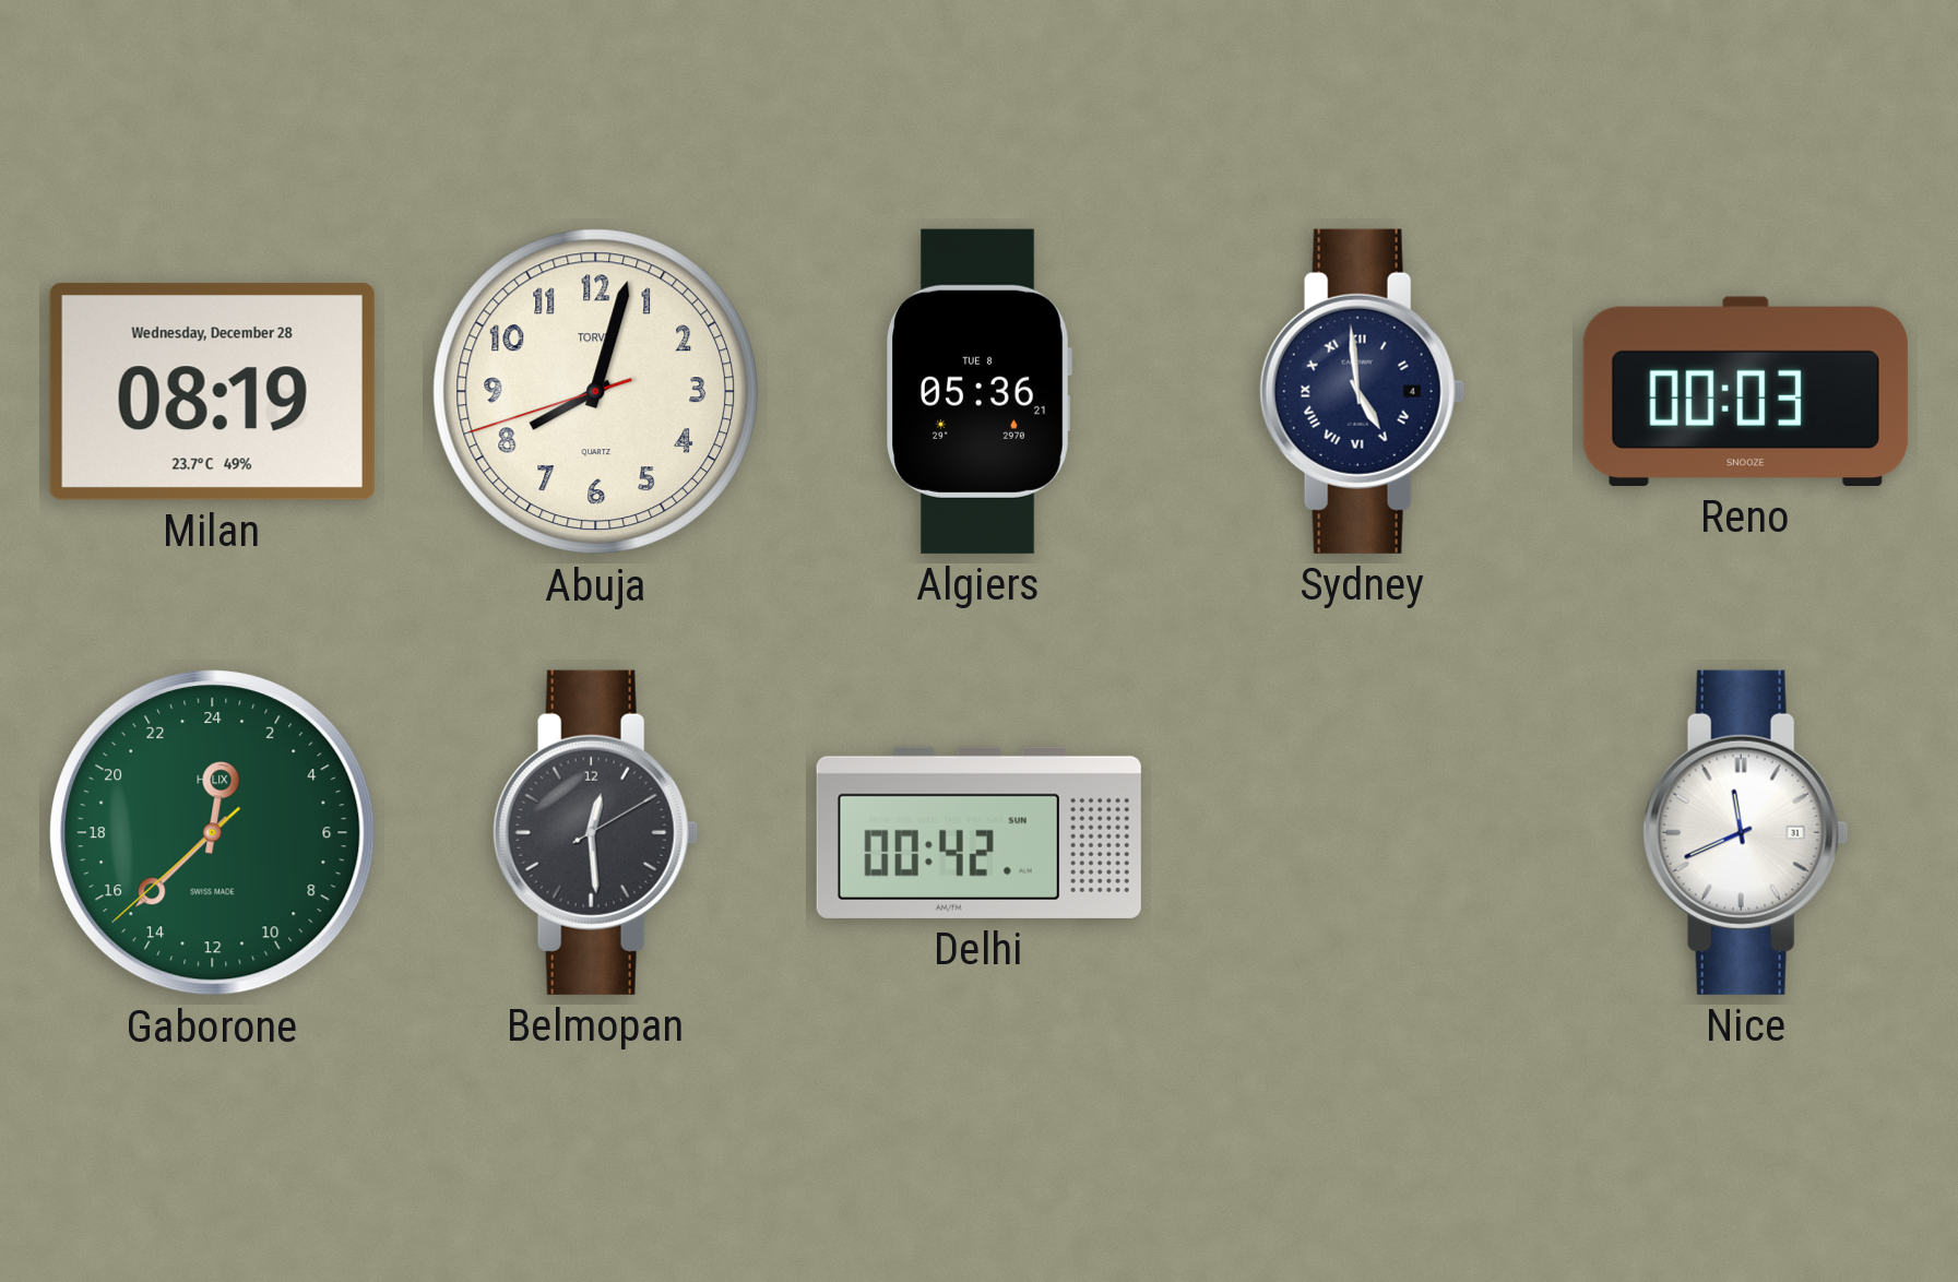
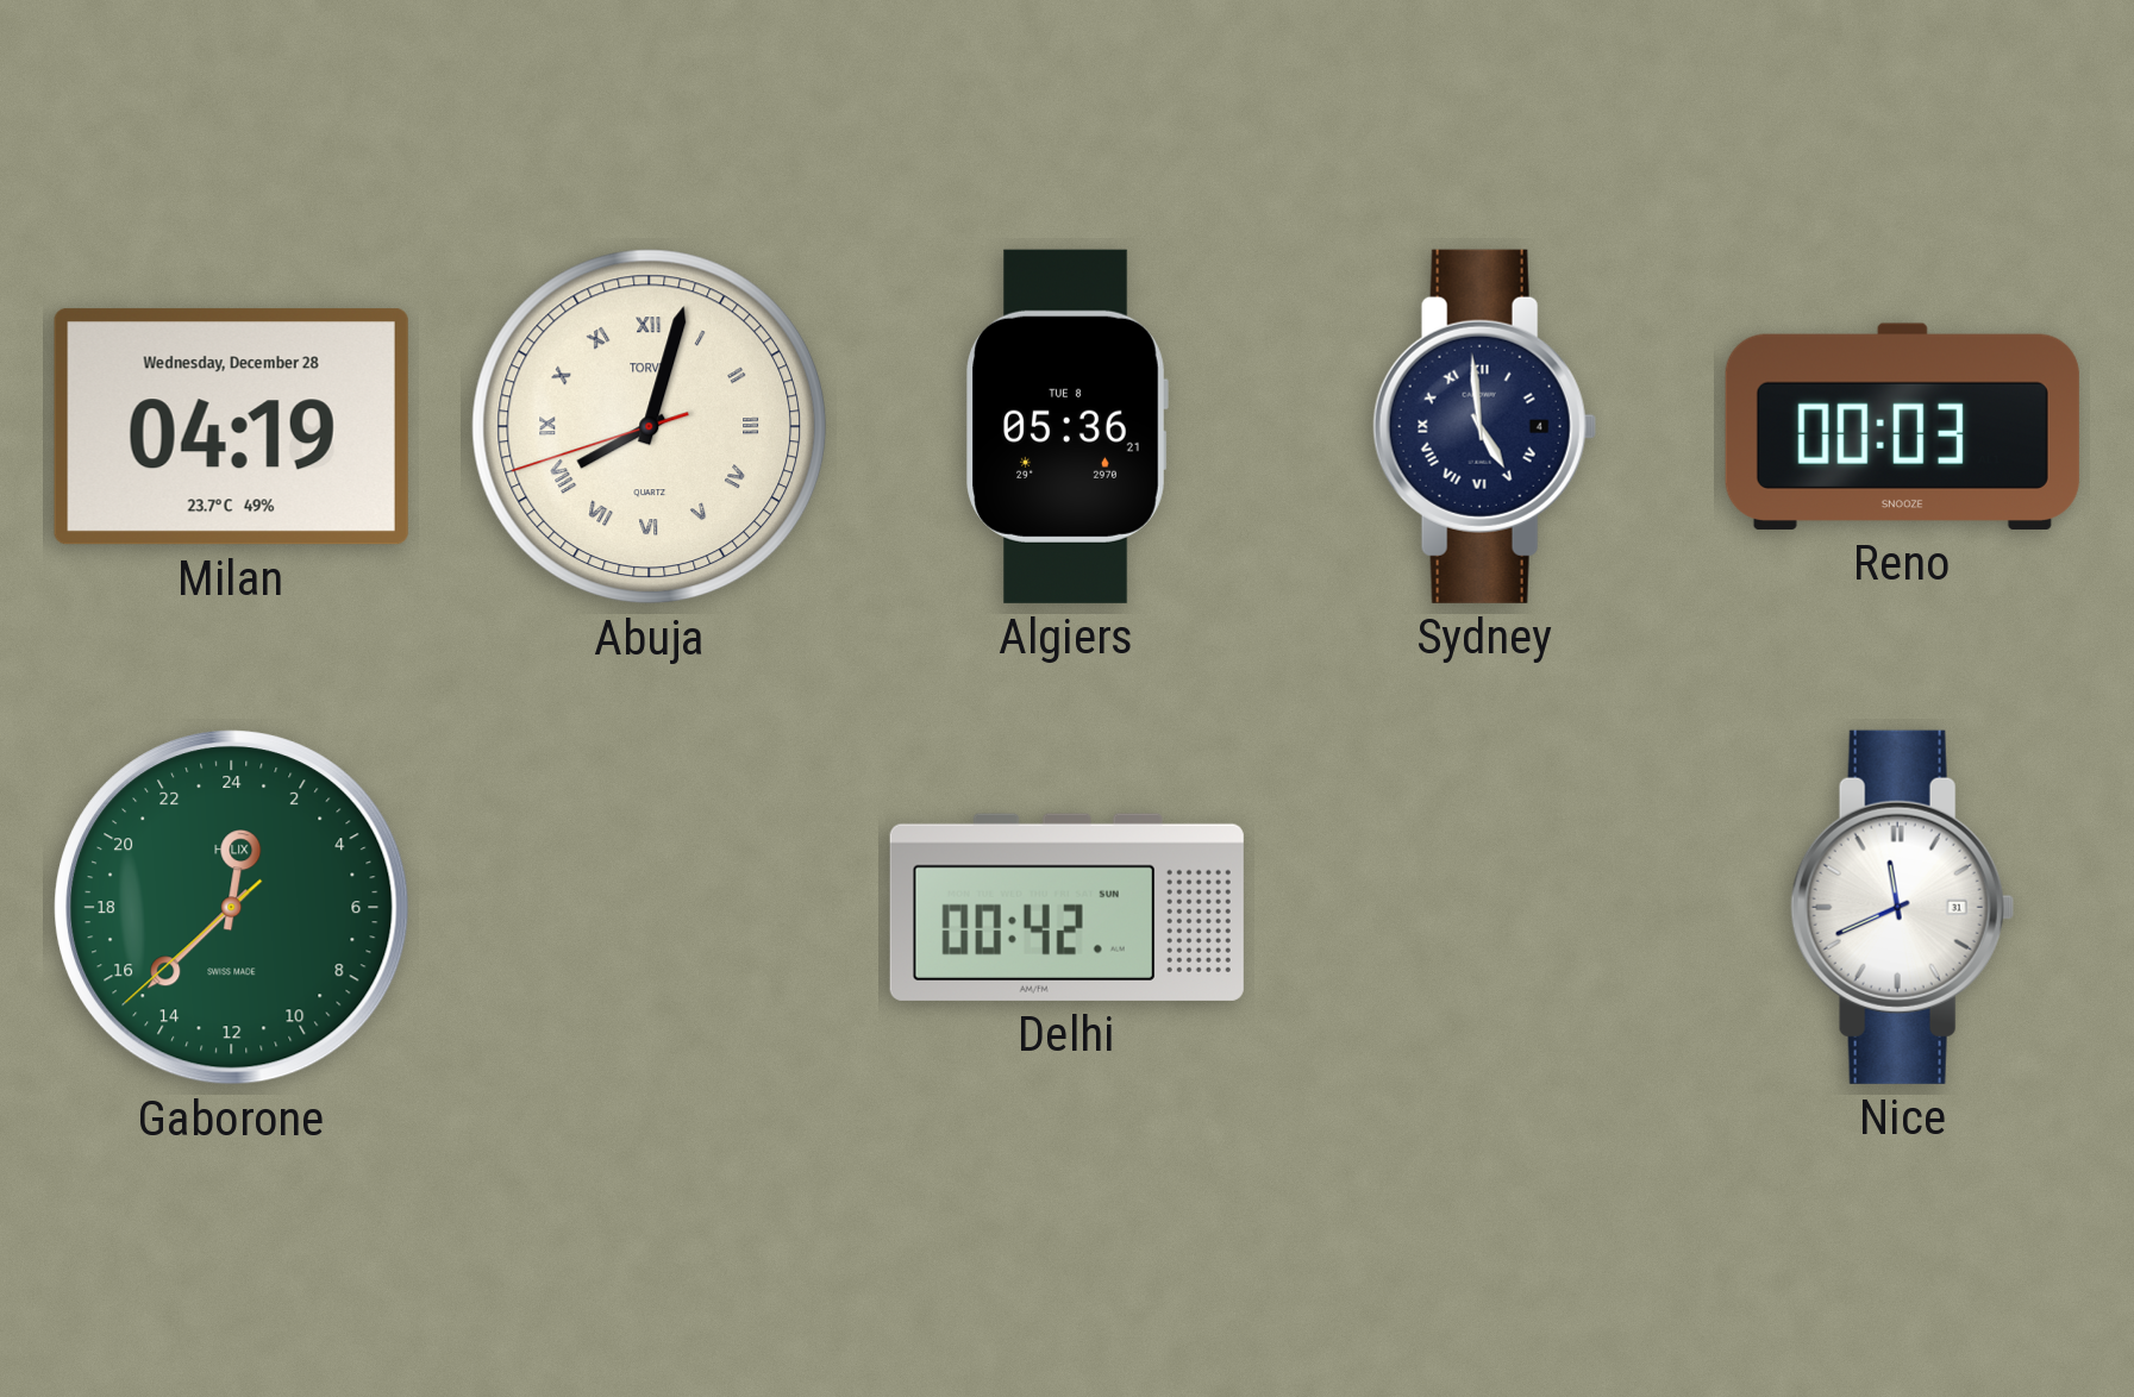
Milan: 08:19 -> 04:19
Abuja numerals: Arabic -> Roman
Belmopan: 12:29 -> none
